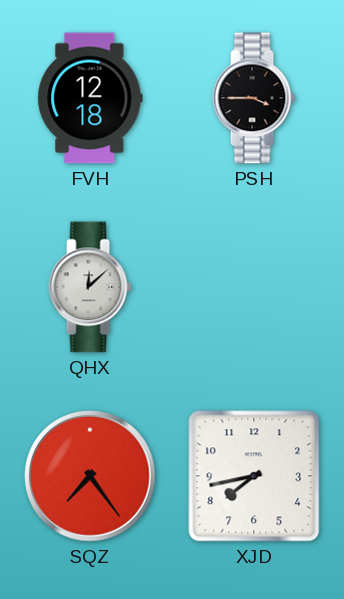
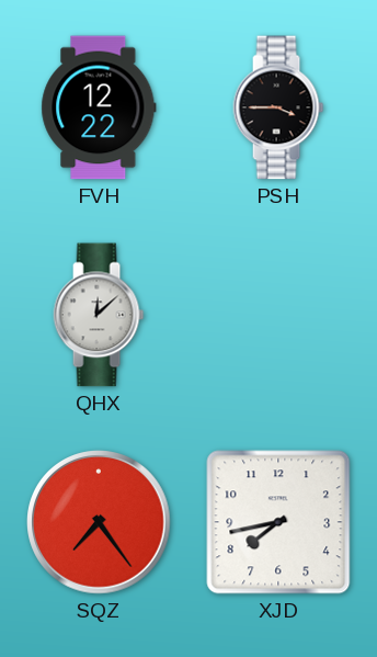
FVH: 12:18 -> 12:22
